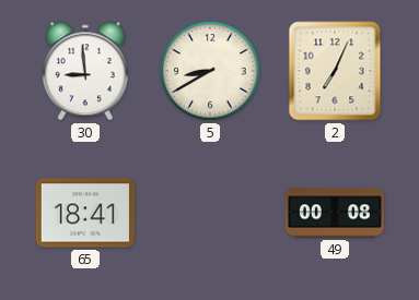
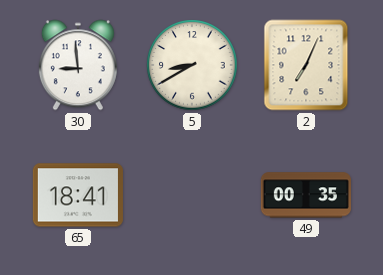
49: 00:08 -> 00:35
